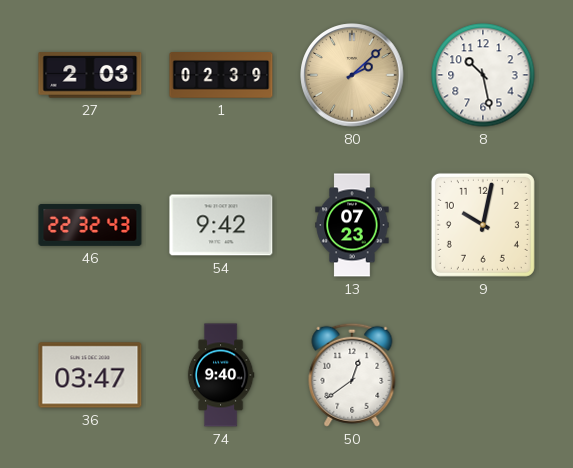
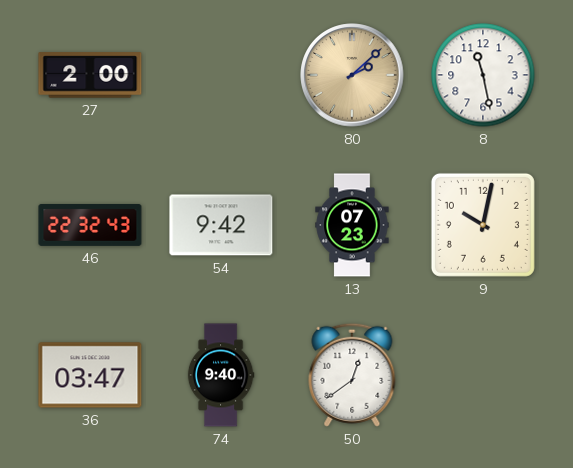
27: 2:03 -> 2:00
1: 02:39 -> none
8: 10:28 -> 11:28
